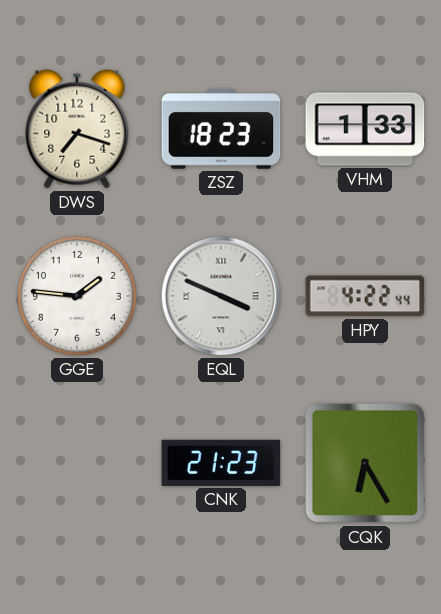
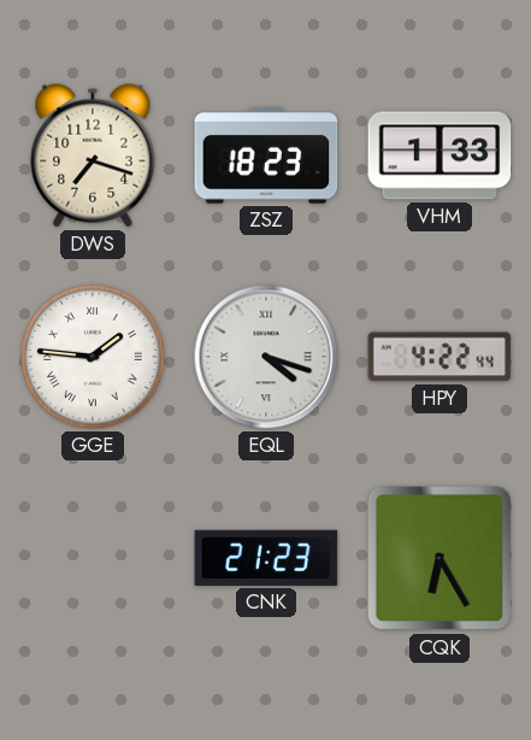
GGE numerals: Arabic -> Roman
EQL: 3:49 -> 4:18
